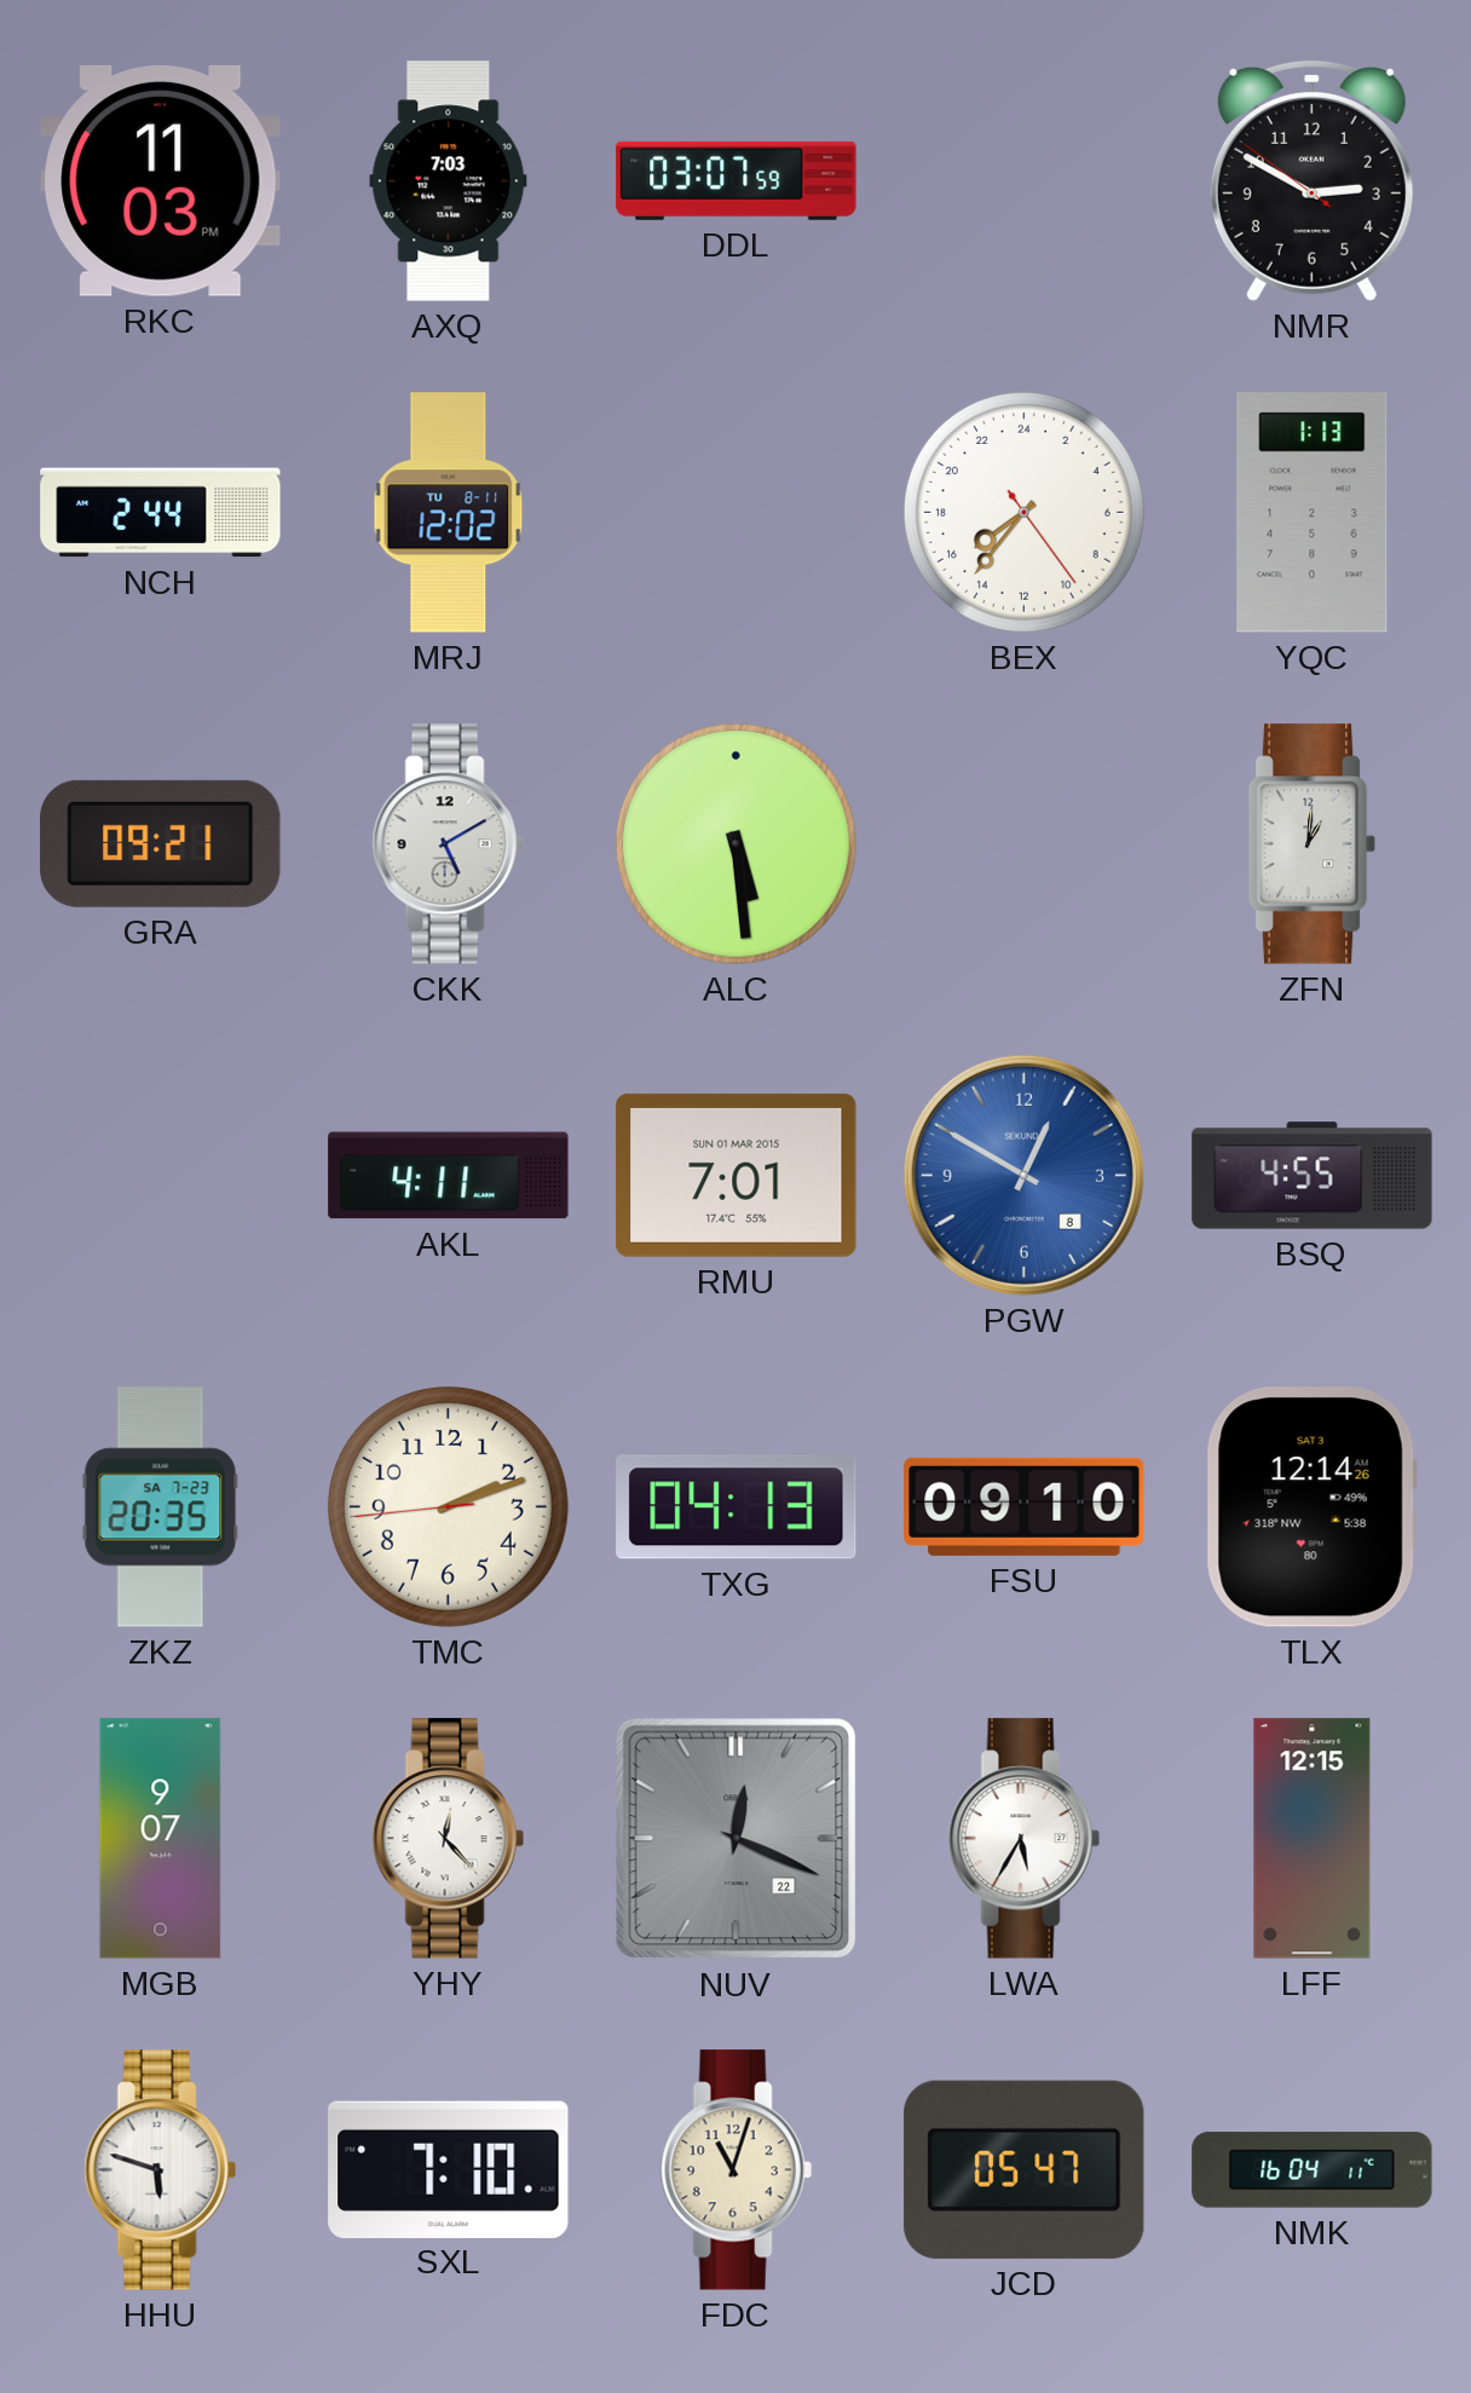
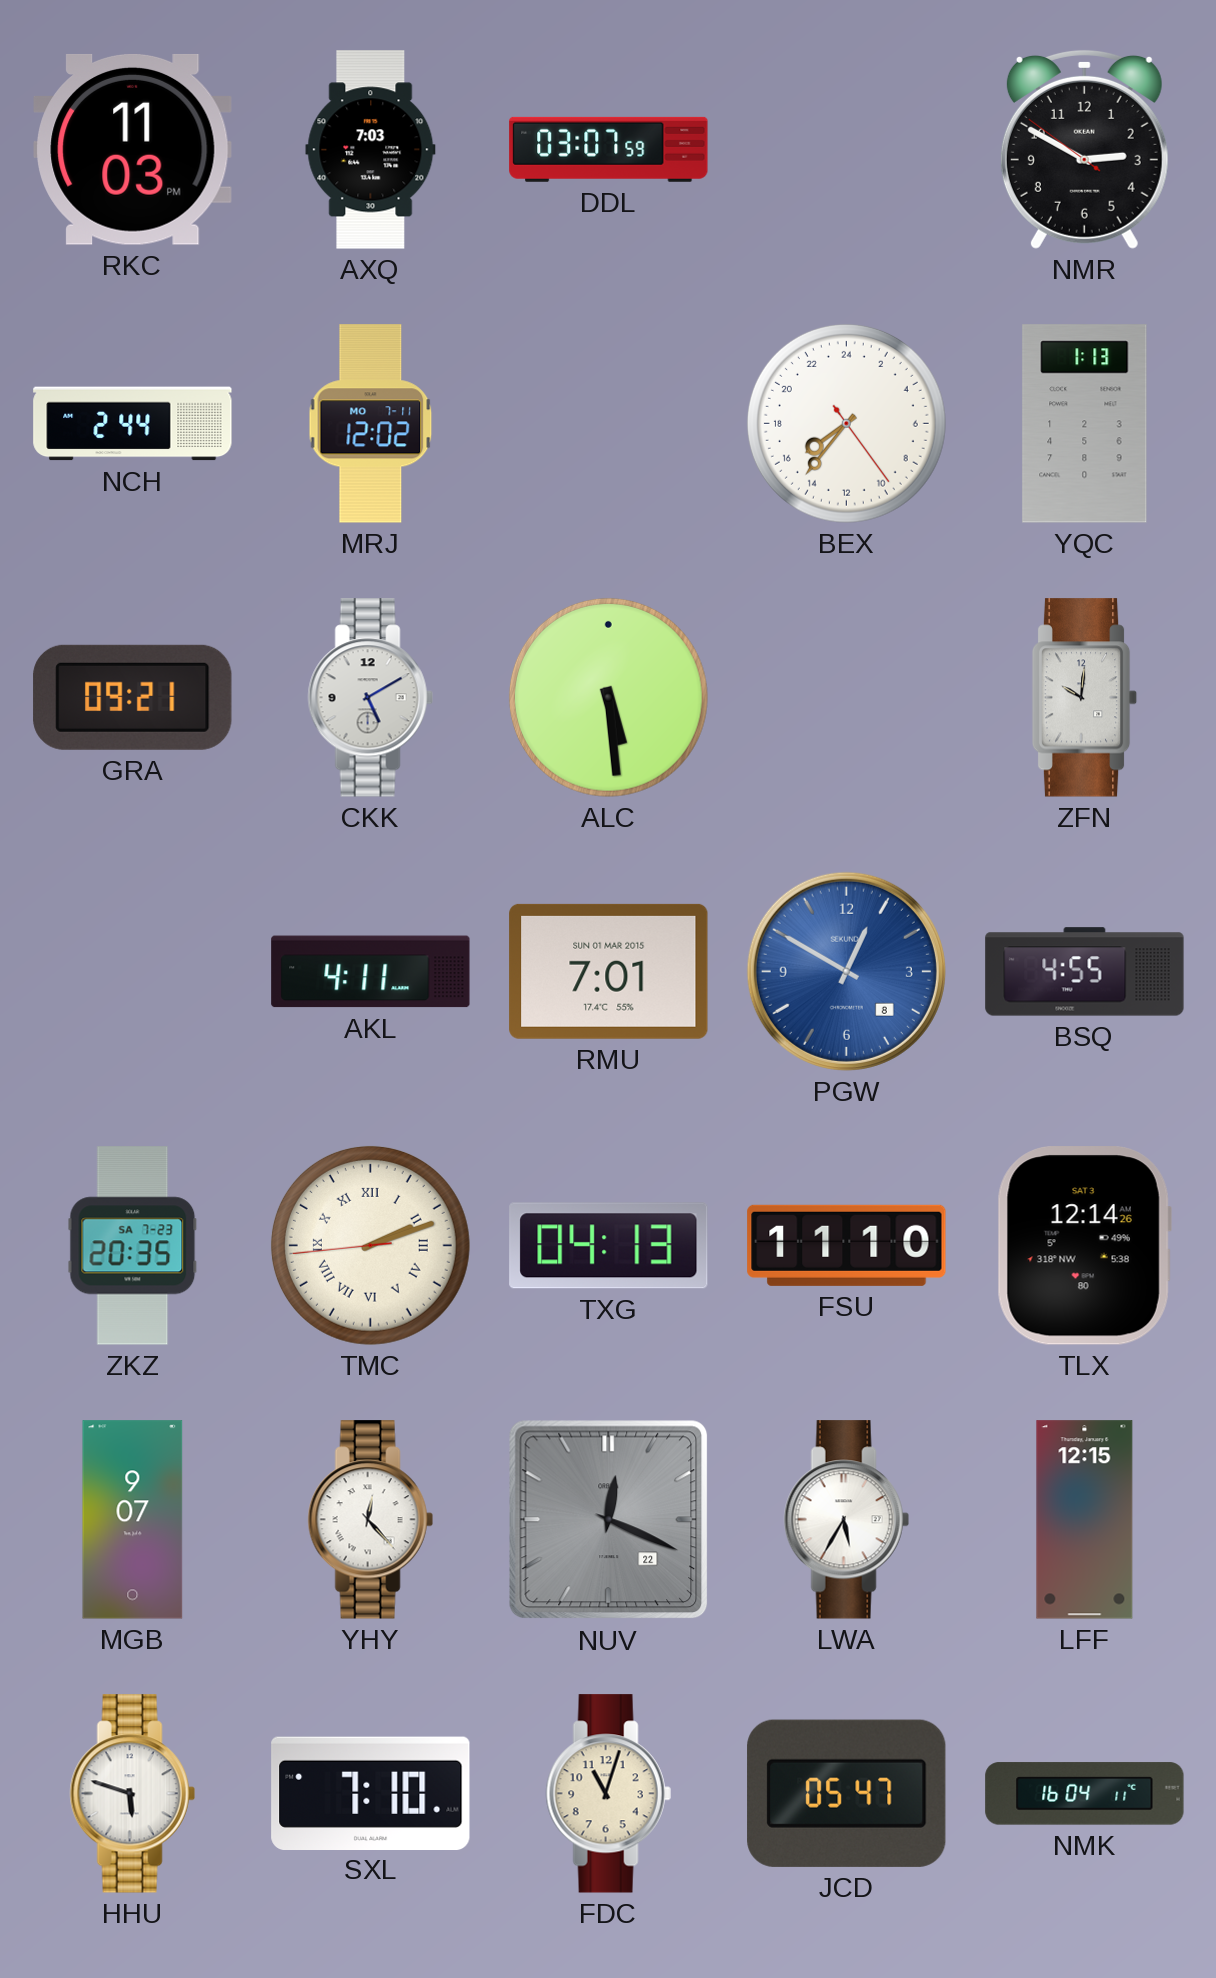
MRJ date: TU 8-11 -> MO 7-11
ZFN: 1:01 -> 10:01
TMC numerals: Arabic -> Roman
FSU: 09:10 -> 11:10
